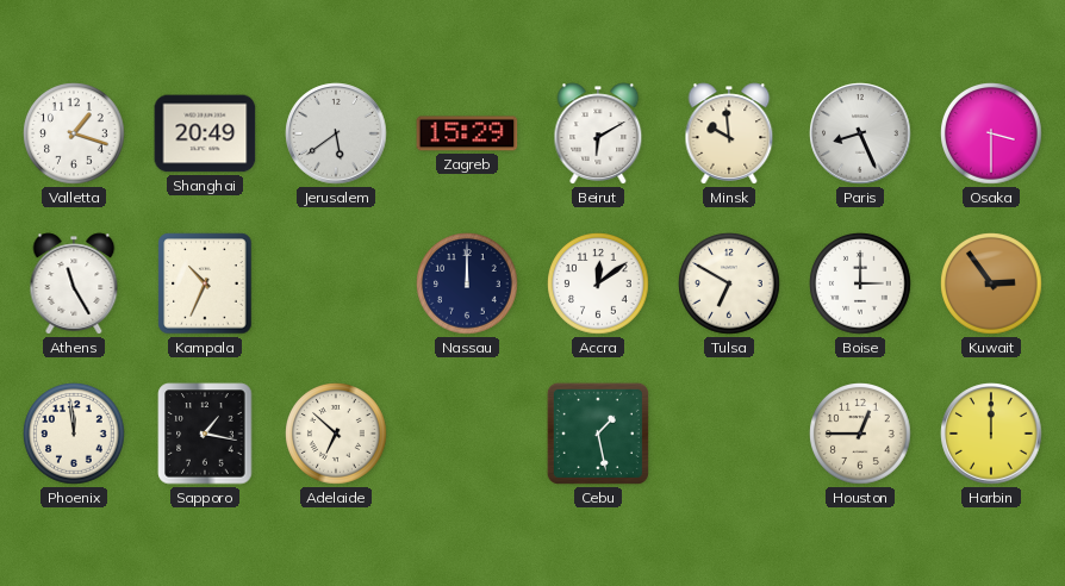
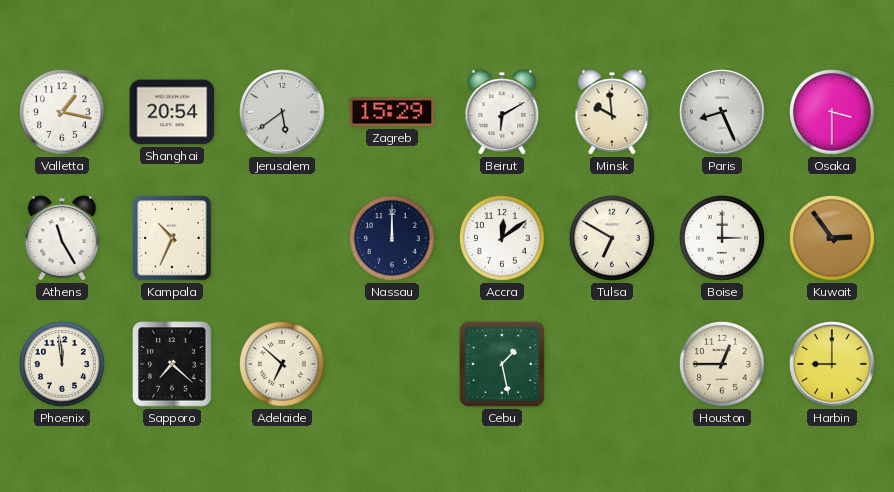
Valletta: 1:18 -> 1:17
Shanghai: 20:49 -> 20:54
Sapporo: 1:17 -> 7:22
Harbin: 12:00 -> 9:00
